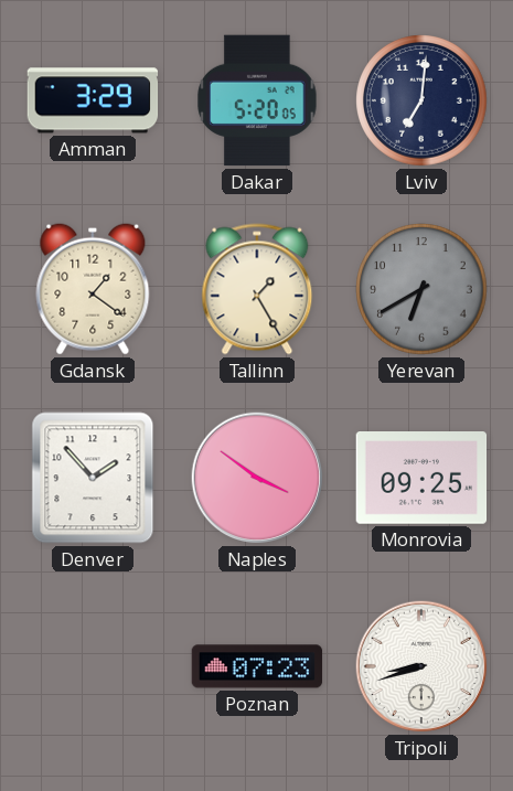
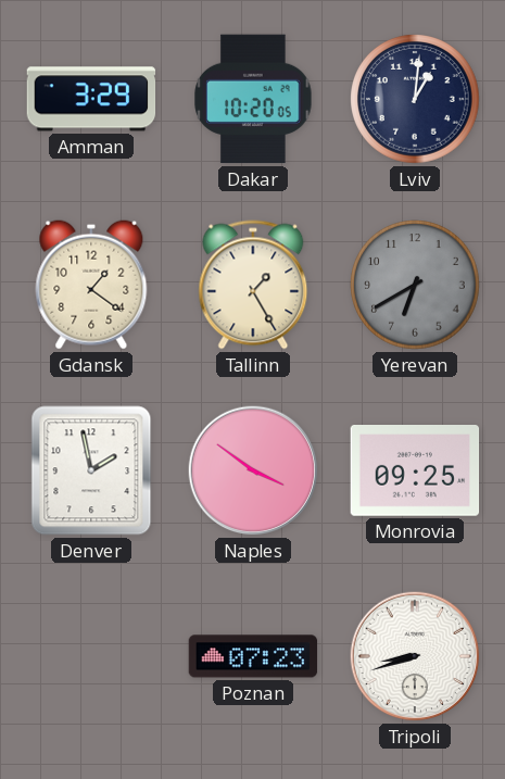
Dakar: 5:20 -> 10:20
Lviv: 7:01 -> 1:01
Denver: 1:53 -> 1:58
